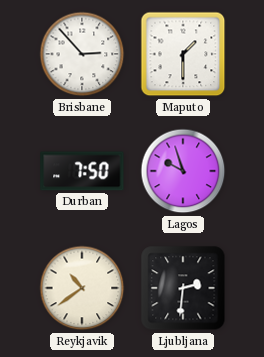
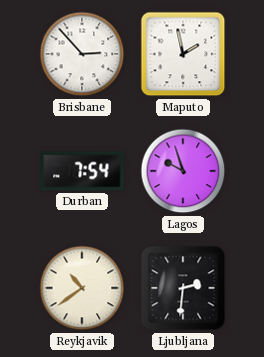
Maputo: 1:30 -> 1:58
Durban: 7:50 -> 7:54
